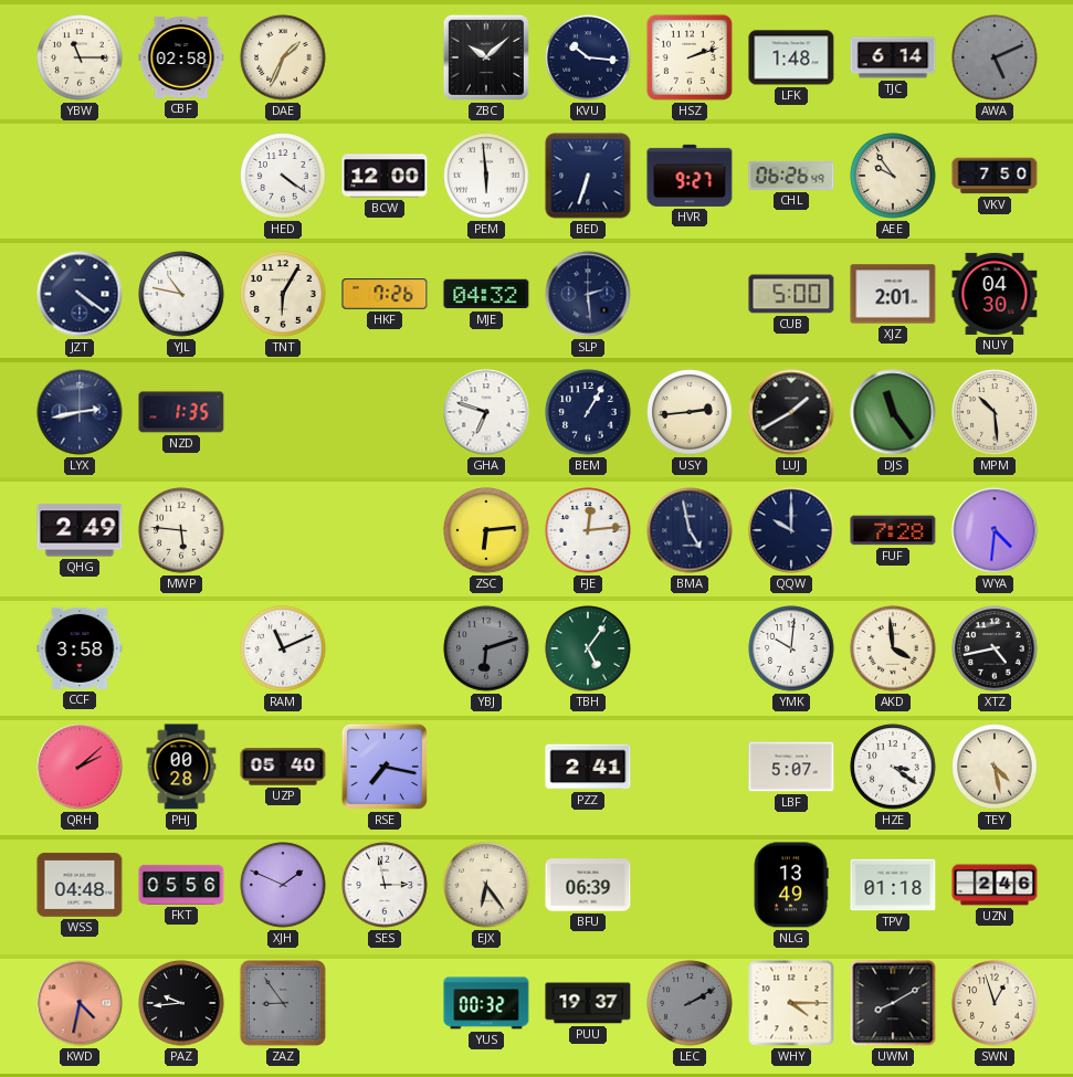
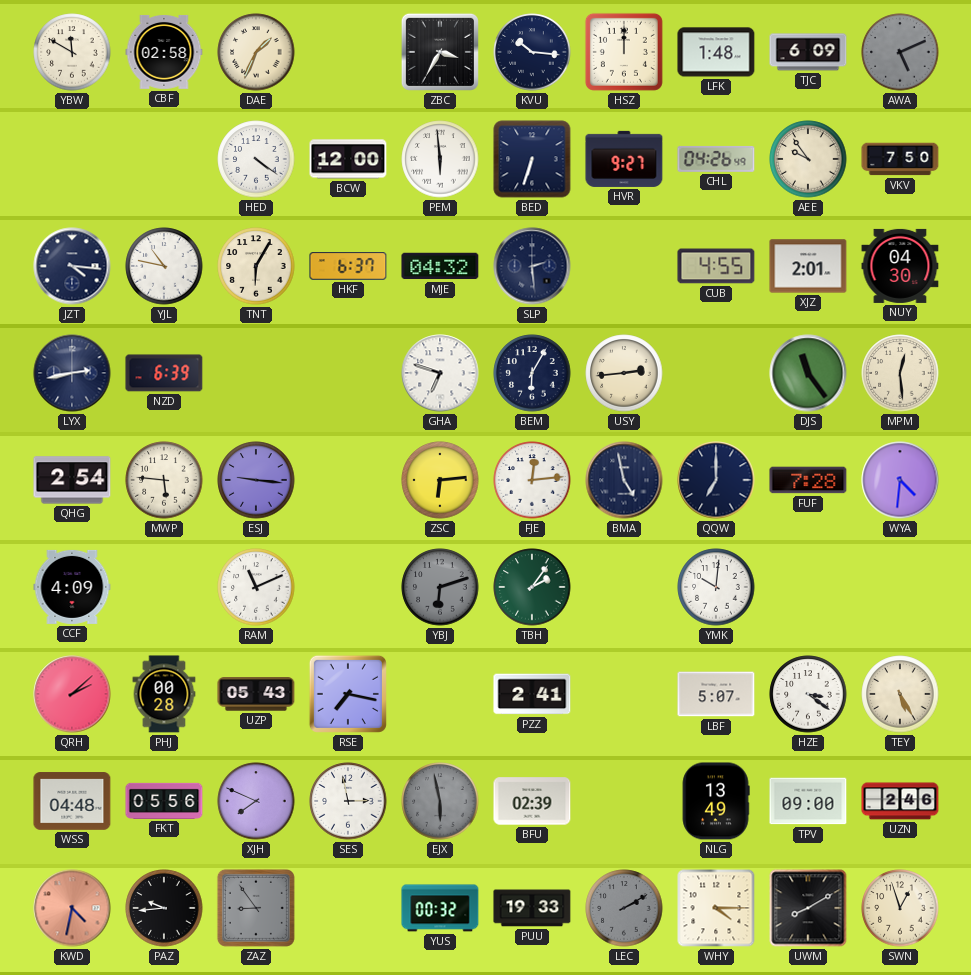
YBW: 11:15 -> 11:50
ZBC: 10:08 -> 3:35
HSZ: 2:12 -> 12:00
TJC: 6:14 -> 6:09
CHL: 06:26 -> 04:26
JZT: 4:21 -> 4:16
HKF: 7:26 -> 6:37
CUB: 5:00 -> 4:55
NZD: 1:35 -> 6:39
BEM: 1:05 -> 6:05
LUJ: 1:40 -> none
MPM: 10:29 -> 12:29
QHG: 2:49 -> 2:54
ESJ: none -> 9:16
QQW: 10:00 -> 7:00
CCF: 3:58 -> 4:09
TBH: 5:06 -> 2:06
AKD: 3:59 -> none
XTZ: 4:43 -> none
UZP: 05:40 -> 05:43
TEY: 4:28 -> 5:25
XJH: 1:49 -> 7:49
EJX: 6:24 -> 5:58
EJX dial: cream -> grey
BFU: 06:39 -> 02:39
TPV: 01:18 -> 09:00
PUU: 19:37 -> 19:33
